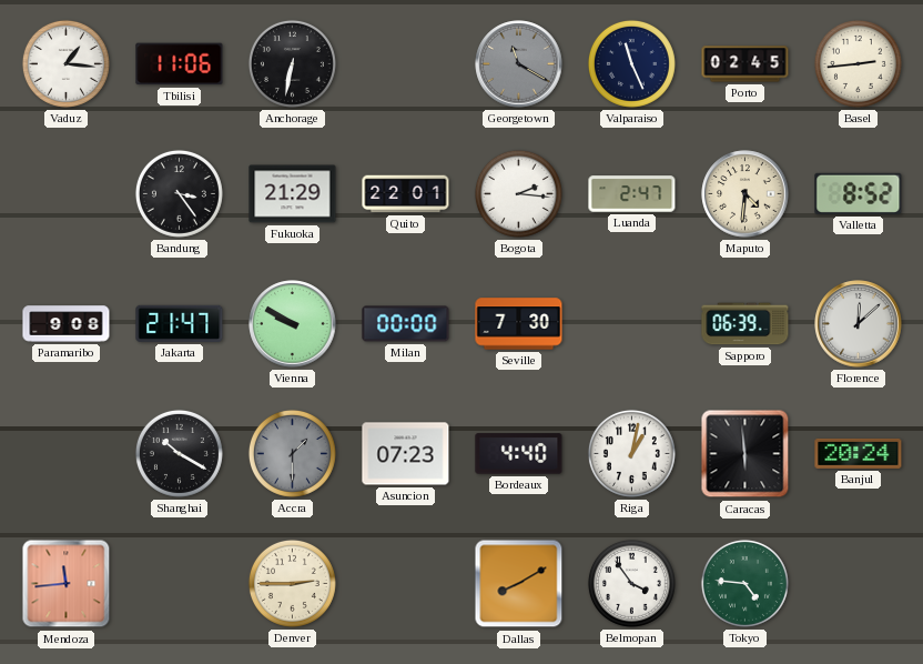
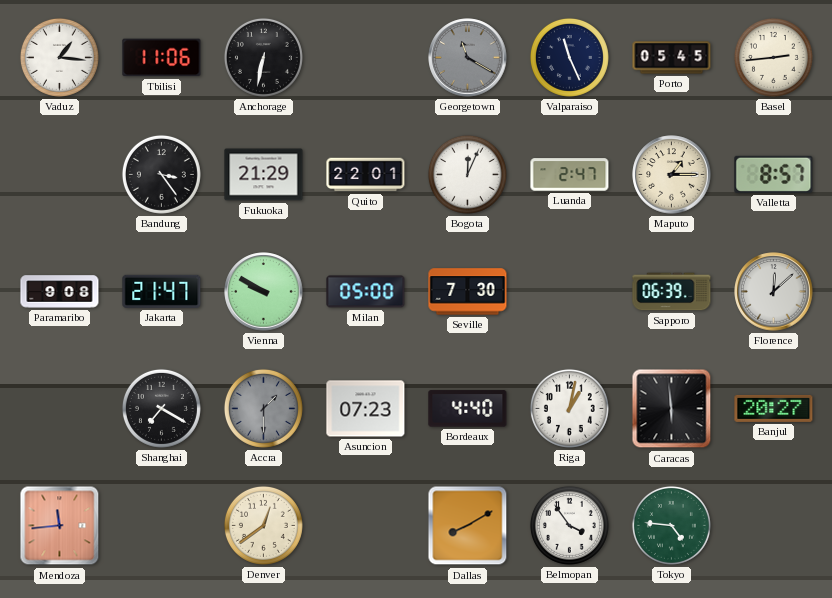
Porto: 02:45 -> 05:45
Bogota: 2:16 -> 12:04
Maputo: 4:31 -> 1:15
Valletta: 8:52 -> 8:57
Milan: 00:00 -> 05:00
Shanghai: 10:20 -> 7:20
Banjul: 20:24 -> 20:27
Denver: 2:45 -> 12:39
